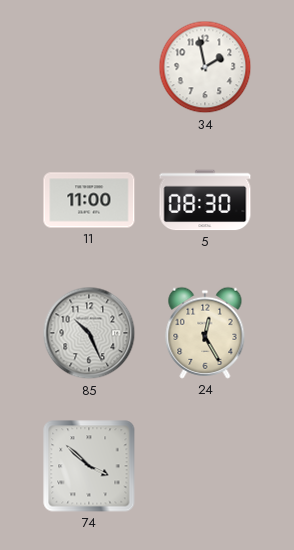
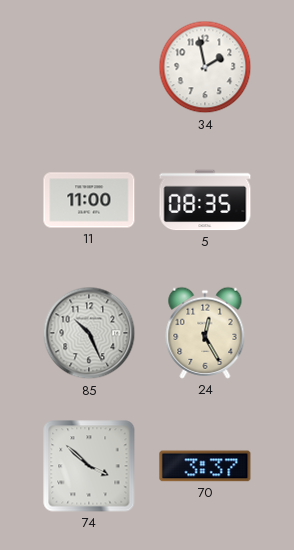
5: 08:30 -> 08:35
70: none -> 3:37
